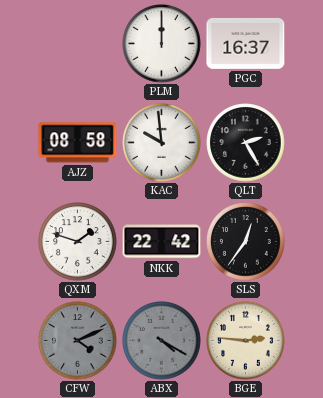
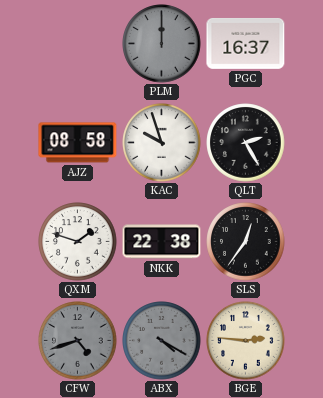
PLM dial: white -> grey
KAC: 9:59 -> 9:57
NKK: 22:42 -> 22:38
CFW: 4:11 -> 4:42
